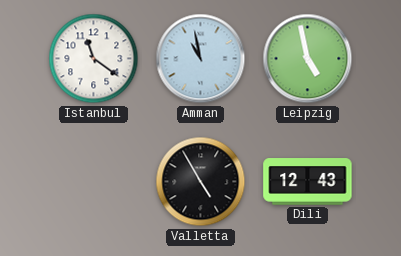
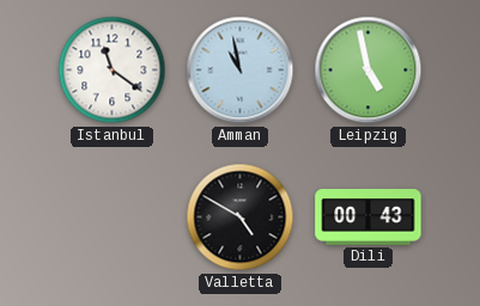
Valletta: 4:55 -> 4:50
Dili: 12:43 -> 00:43
